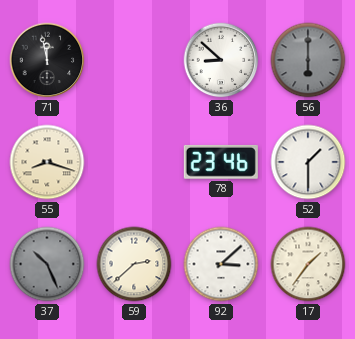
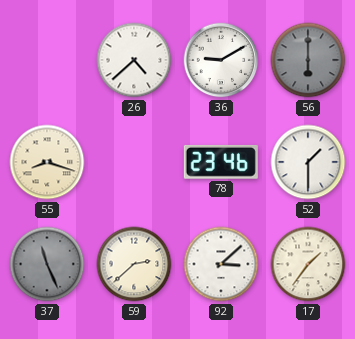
71: 11:58 -> none
26: none -> 4:38
36: 8:52 -> 9:10
37: 10:26 -> 11:26
